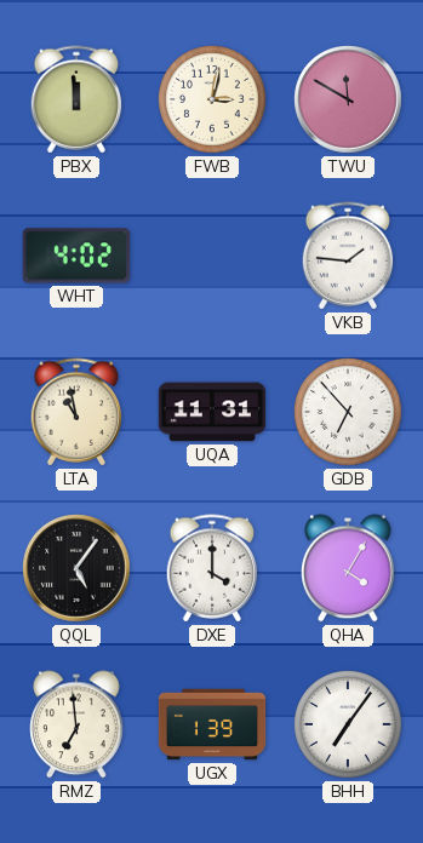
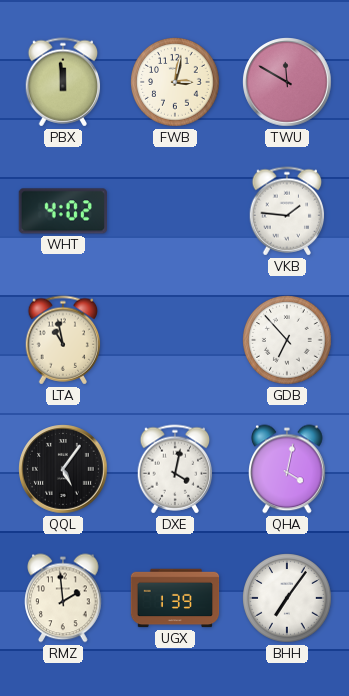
UQA: 11:31 -> none
DXE: 4:00 -> 4:02
QHA: 4:05 -> 4:02
RMZ: 6:59 -> 1:59
